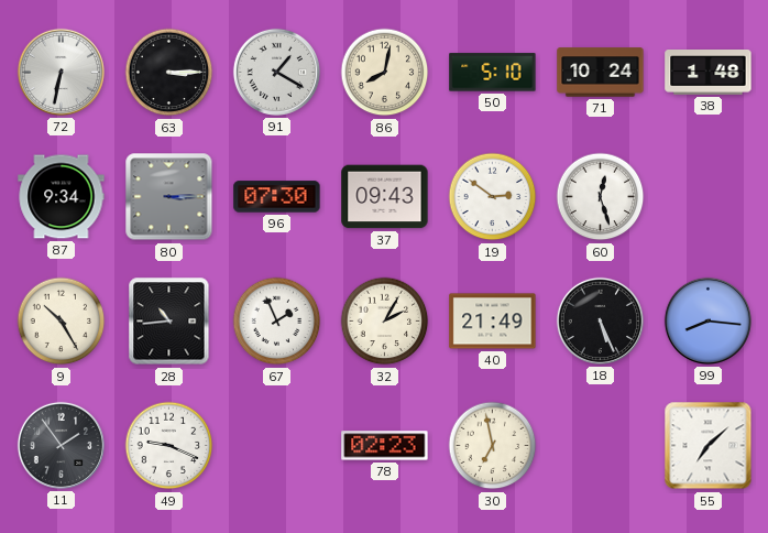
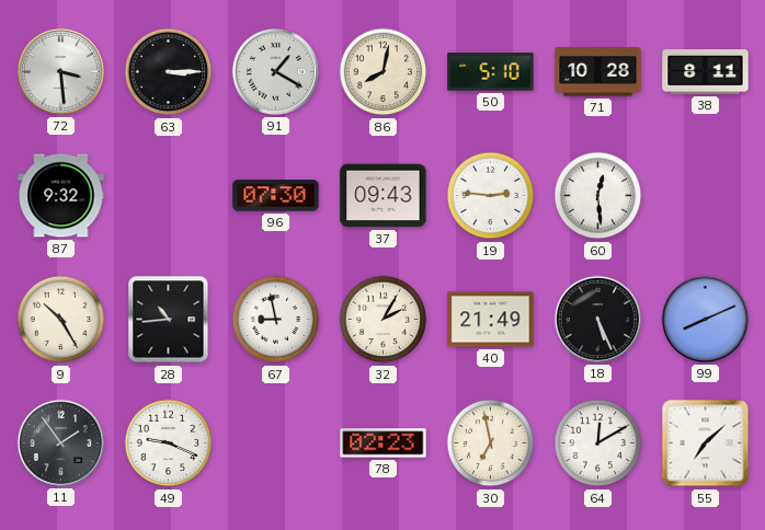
72: 6:32 -> 3:29
71: 10:24 -> 10:28
38: 1:48 -> 8:11
87: 9:34 -> 9:32
80: 3:15 -> none
19: 2:51 -> 2:46
60: 12:27 -> 12:29
67: 1:56 -> 8:58
99: 8:16 -> 8:11
64: none -> 12:10
